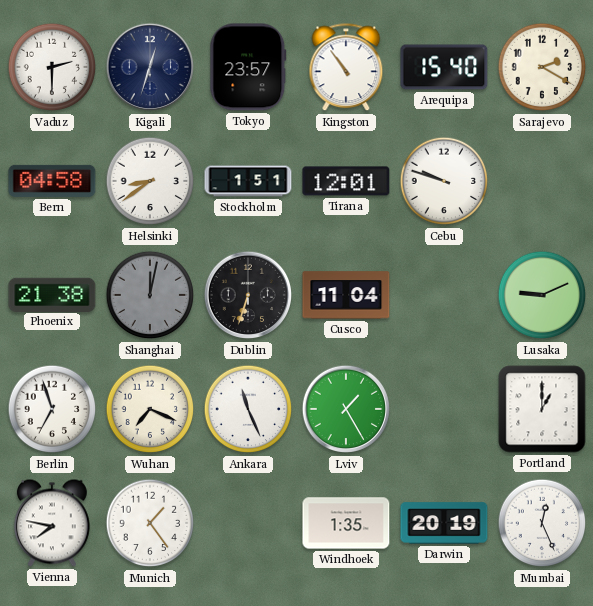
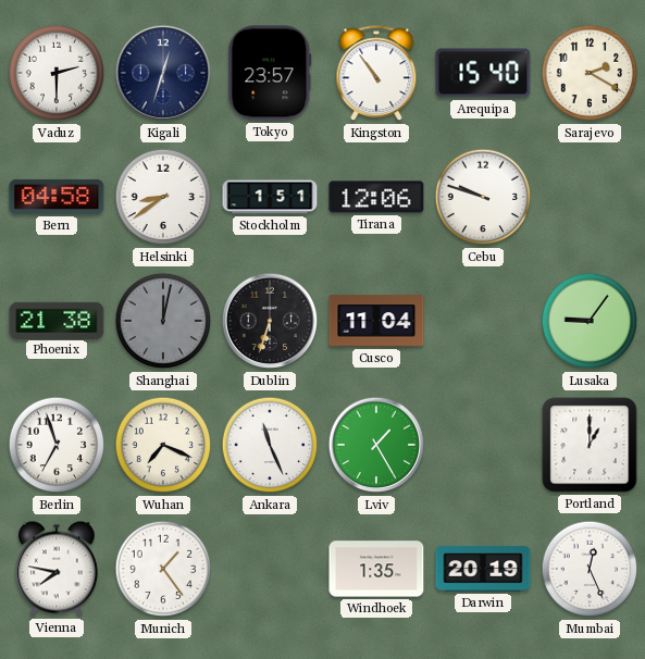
Tirana: 12:01 -> 12:06
Lusaka: 9:11 -> 9:06
